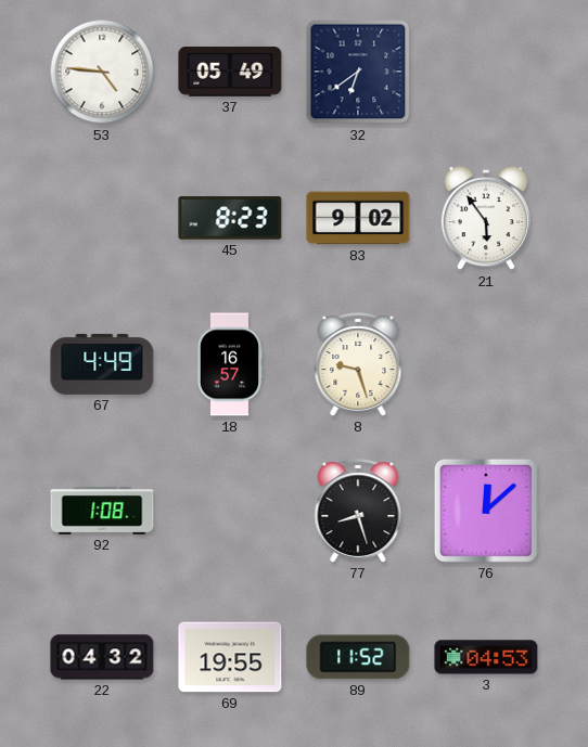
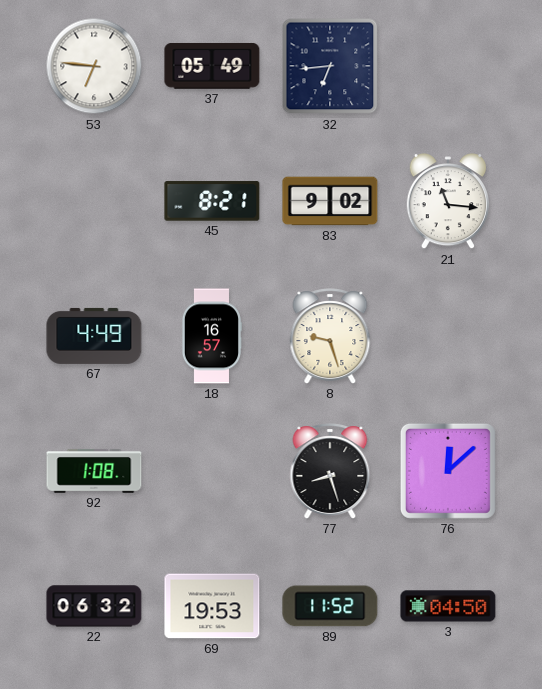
53: 4:46 -> 6:46
32: 6:39 -> 6:44
45: 8:23 -> 8:21
21: 5:54 -> 11:16
22: 04:32 -> 06:32
69: 19:55 -> 19:53
3: 04:53 -> 04:50
